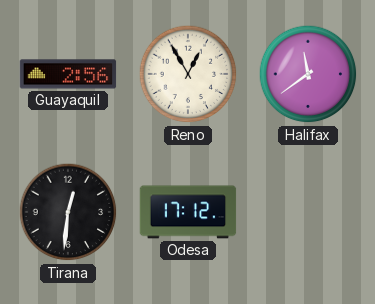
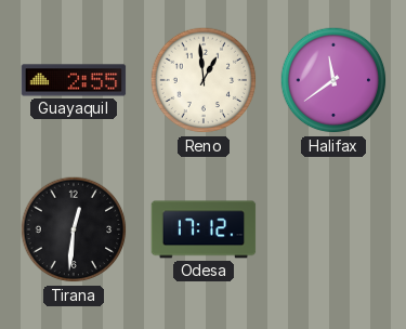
Guayaquil: 2:56 -> 2:55
Reno: 12:55 -> 12:59
